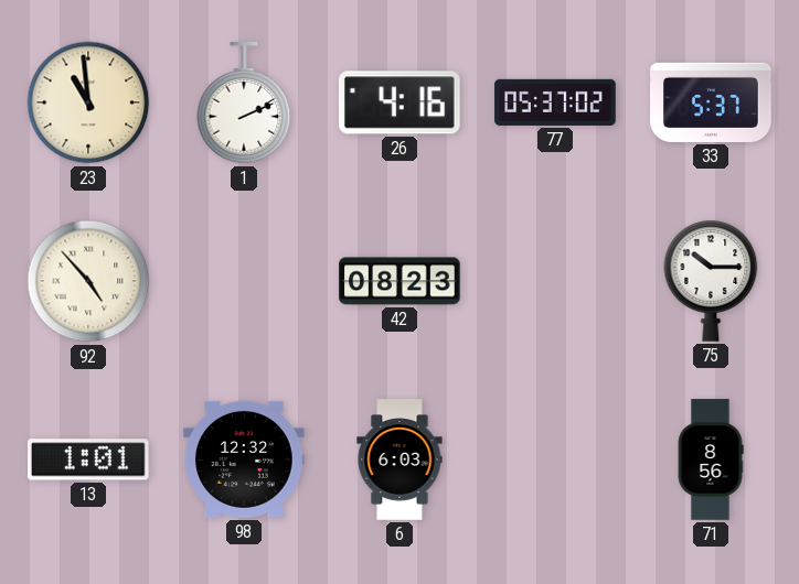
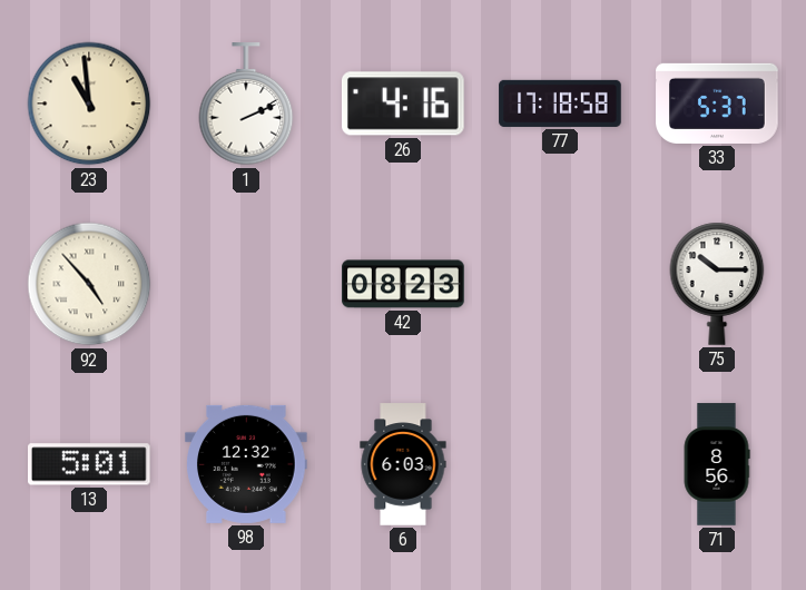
77: 05:37 -> 17:18
13: 1:01 -> 5:01
